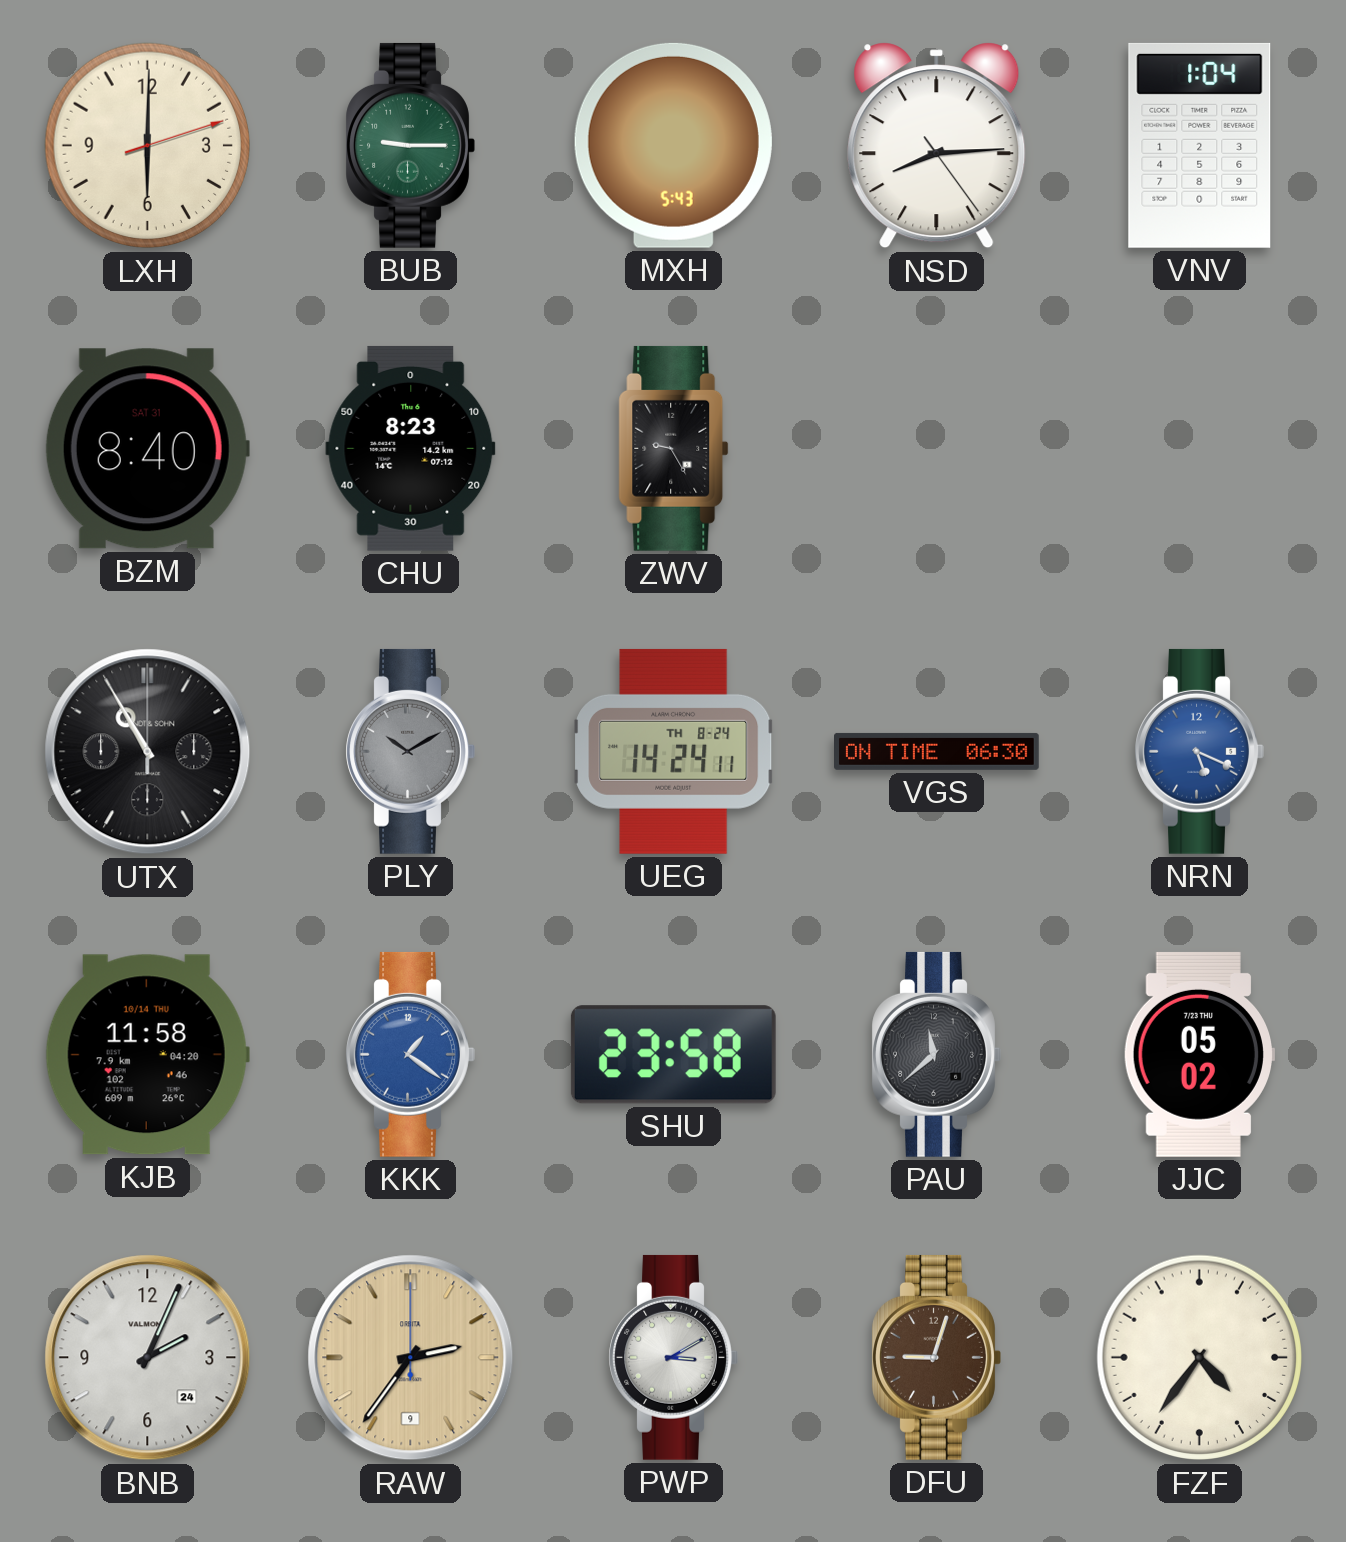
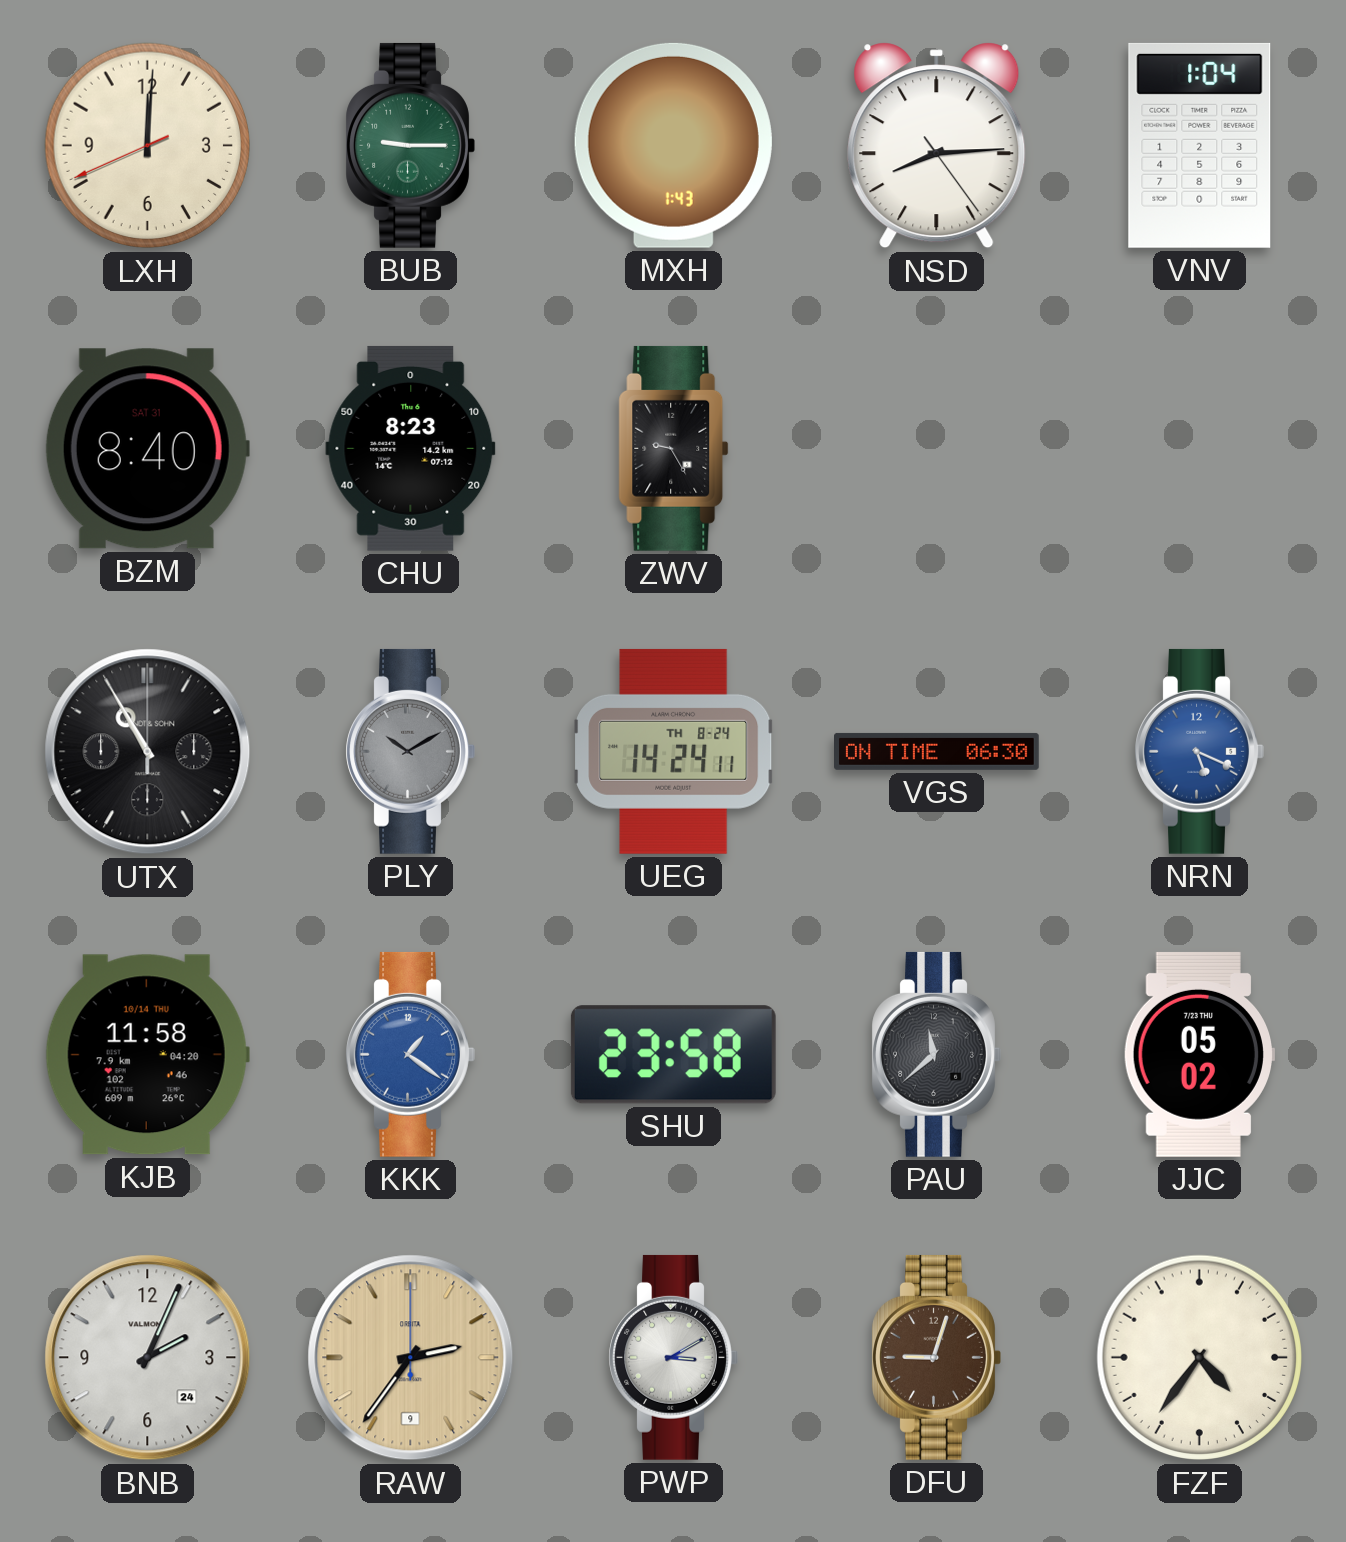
LXH: 6:00 -> 12:00
MXH: 5:43 -> 1:43
